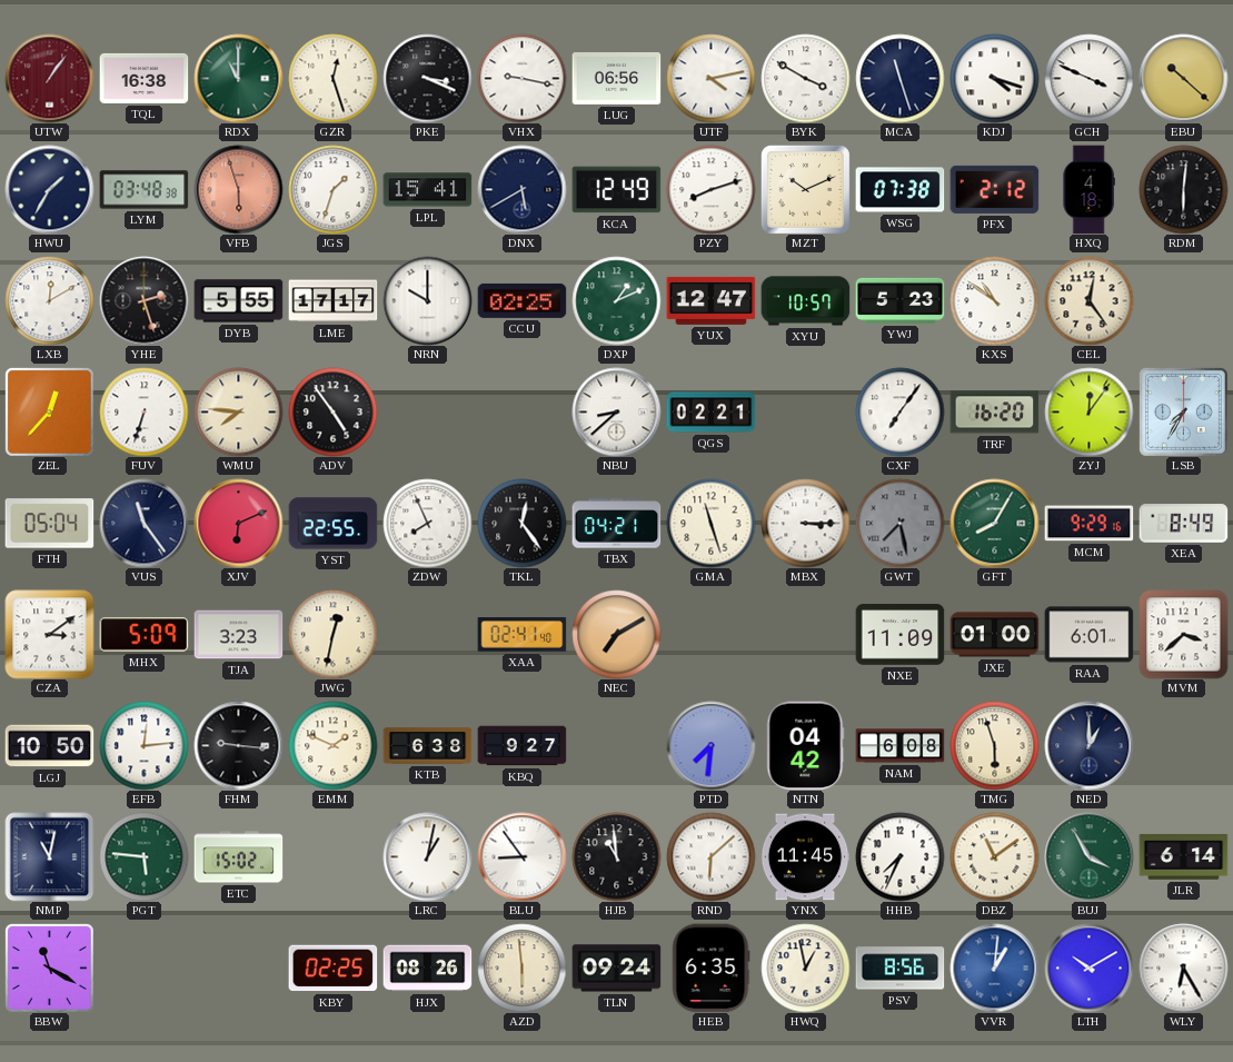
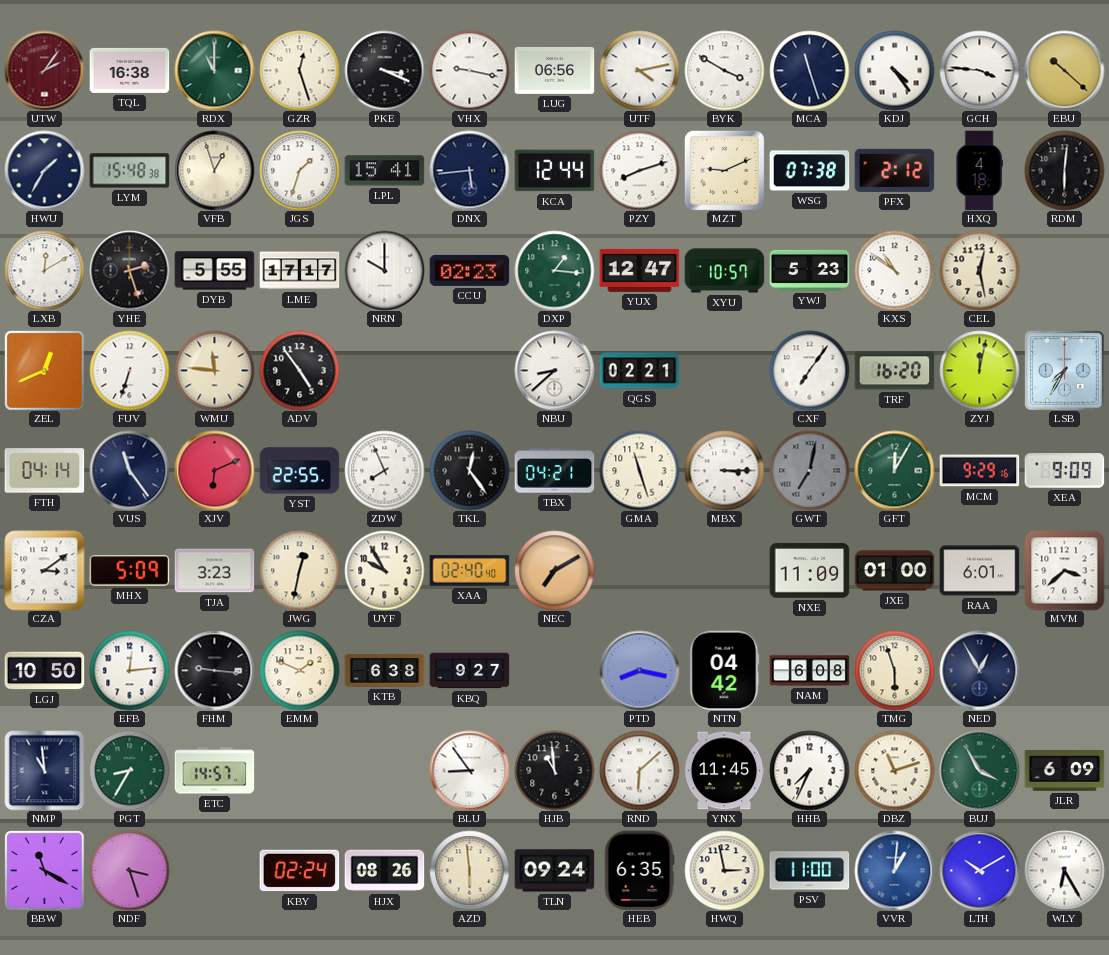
UTW: 1:06 -> 2:06
KDJ: 4:18 -> 4:24
GCH: 3:49 -> 3:46
LYM: 03:48 -> 15:48
VFB: 5:57 -> 12:57
VFB dial: salmon -> cream
DNX: 5:40 -> 5:44
KCA: 12:49 -> 12:44
MZT: 10:11 -> 9:11
CCU: 02:25 -> 02:23
DXP: 1:11 -> 1:16
CEL: 12:24 -> 12:28
ZEL: 12:37 -> 12:41
WMU: 7:46 -> 11:46
ZYJ: 12:06 -> 12:02
FTH: 05:04 -> 04:14
GWT: 7:28 -> 7:02
GFT: 8:05 -> 12:05
XEA: 8:49 -> 9:09
UYF: none -> 9:55
XAA: 02:41 -> 02:40
PTD: 7:31 -> 8:17
NED: 1:00 -> 12:55
NMP: 11:02 -> 10:59
PGT: 5:46 -> 8:35
ETC: 15:02 -> 14:57
LRC: 1:02 -> none
DBZ: 11:09 -> 11:12
JLR: 6:14 -> 6:09
NDF: none -> 3:27
KBY: 02:25 -> 02:24
HWQ: 12:58 -> 2:58
PSV: 8:56 -> 11:00
